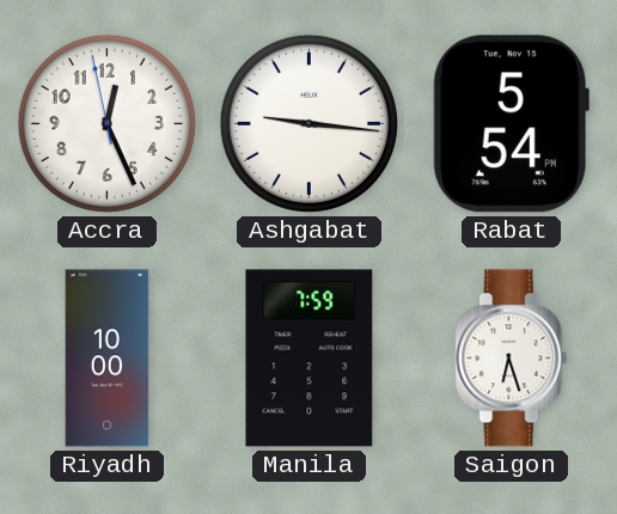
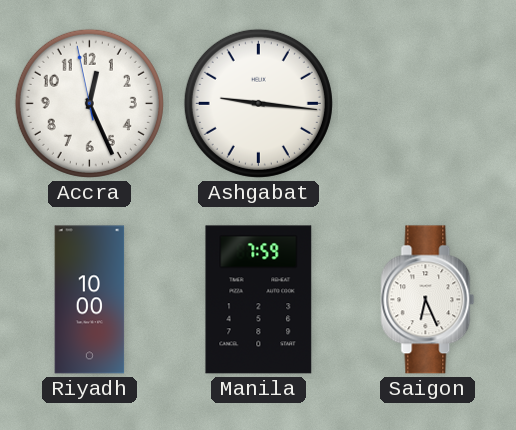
Rabat: 5:54 -> none
Saigon: 6:27 -> 6:26
